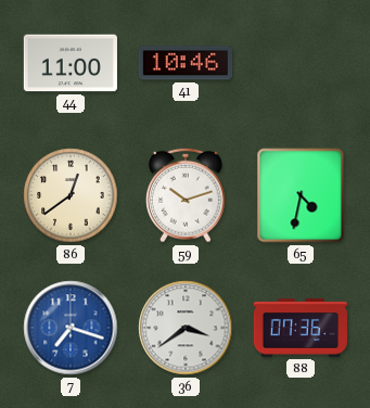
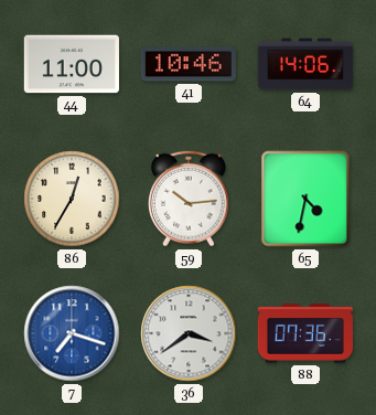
64: none -> 14:06
86: 12:39 -> 12:35
59: 10:12 -> 10:14
